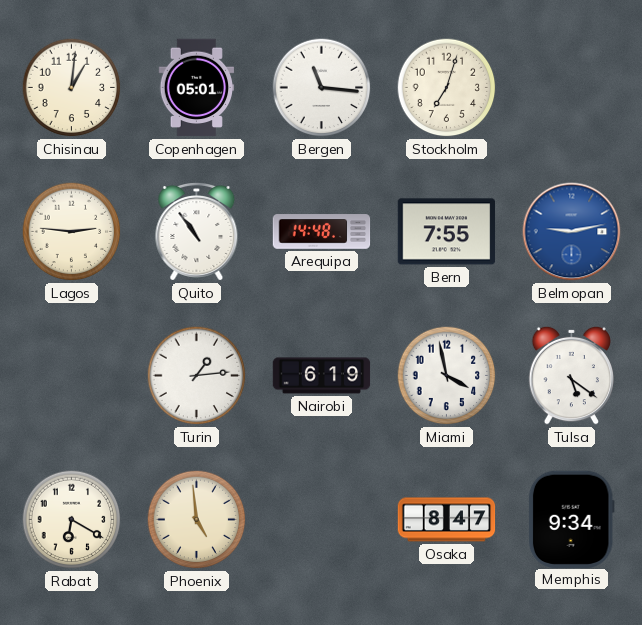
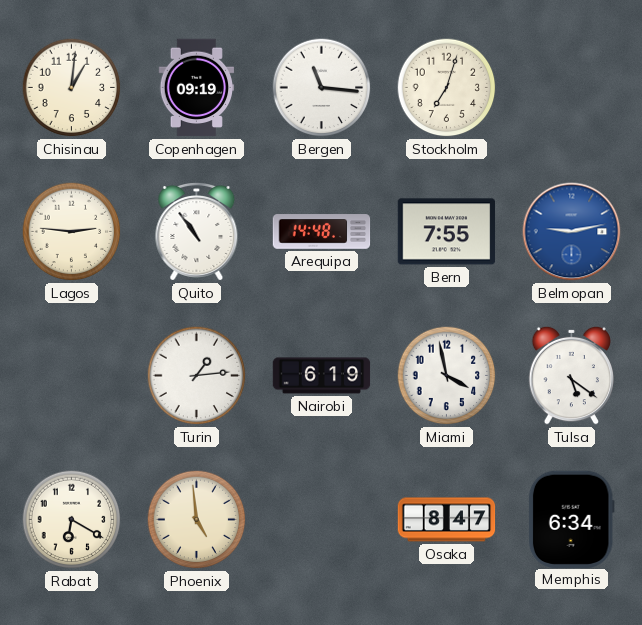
Copenhagen: 05:01 -> 09:19
Memphis: 9:34 -> 6:34
